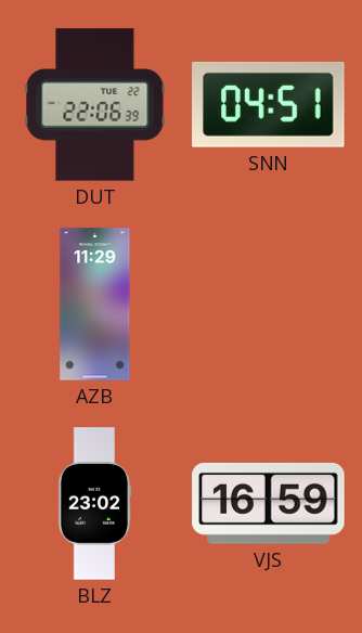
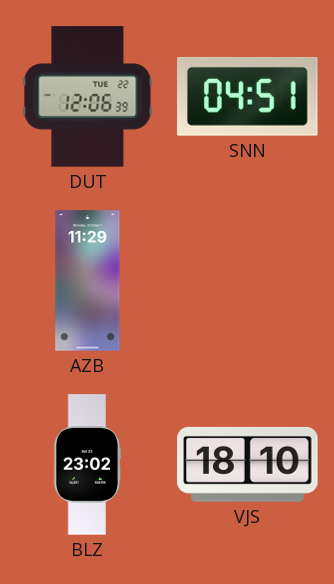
DUT: 22:06 -> 12:06
VJS: 16:59 -> 18:10
